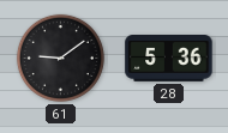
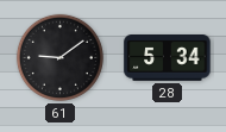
28: 5:36 -> 5:34
